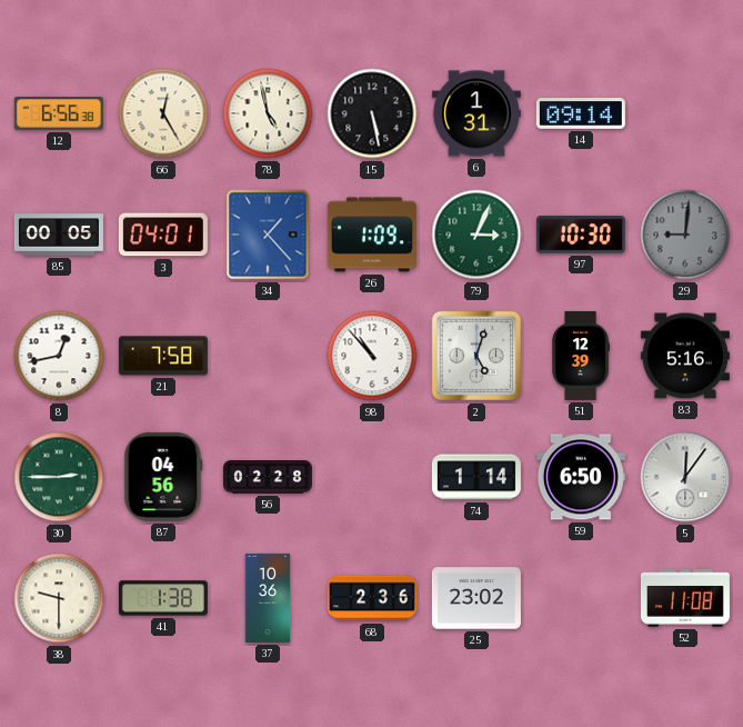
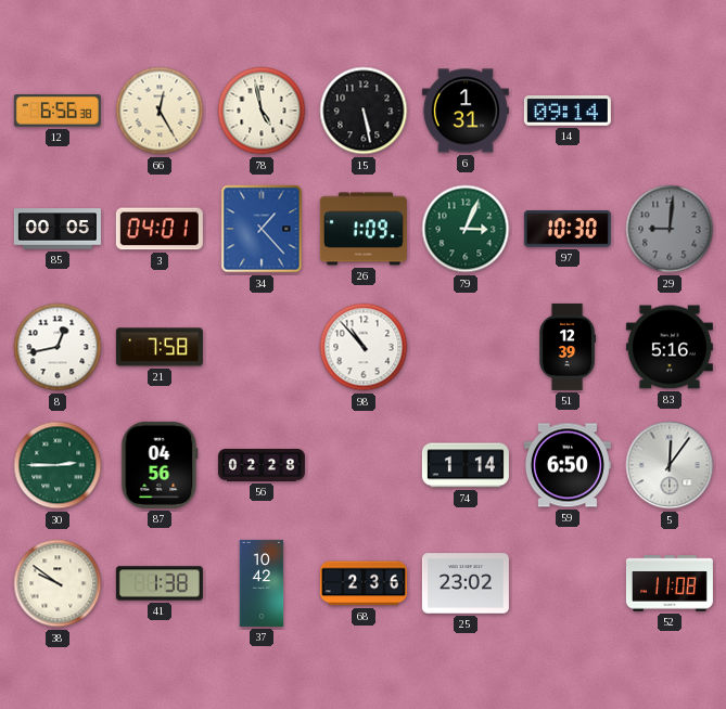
2: 5:03 -> none
38: 9:30 -> 9:51
37: 10:36 -> 10:42
